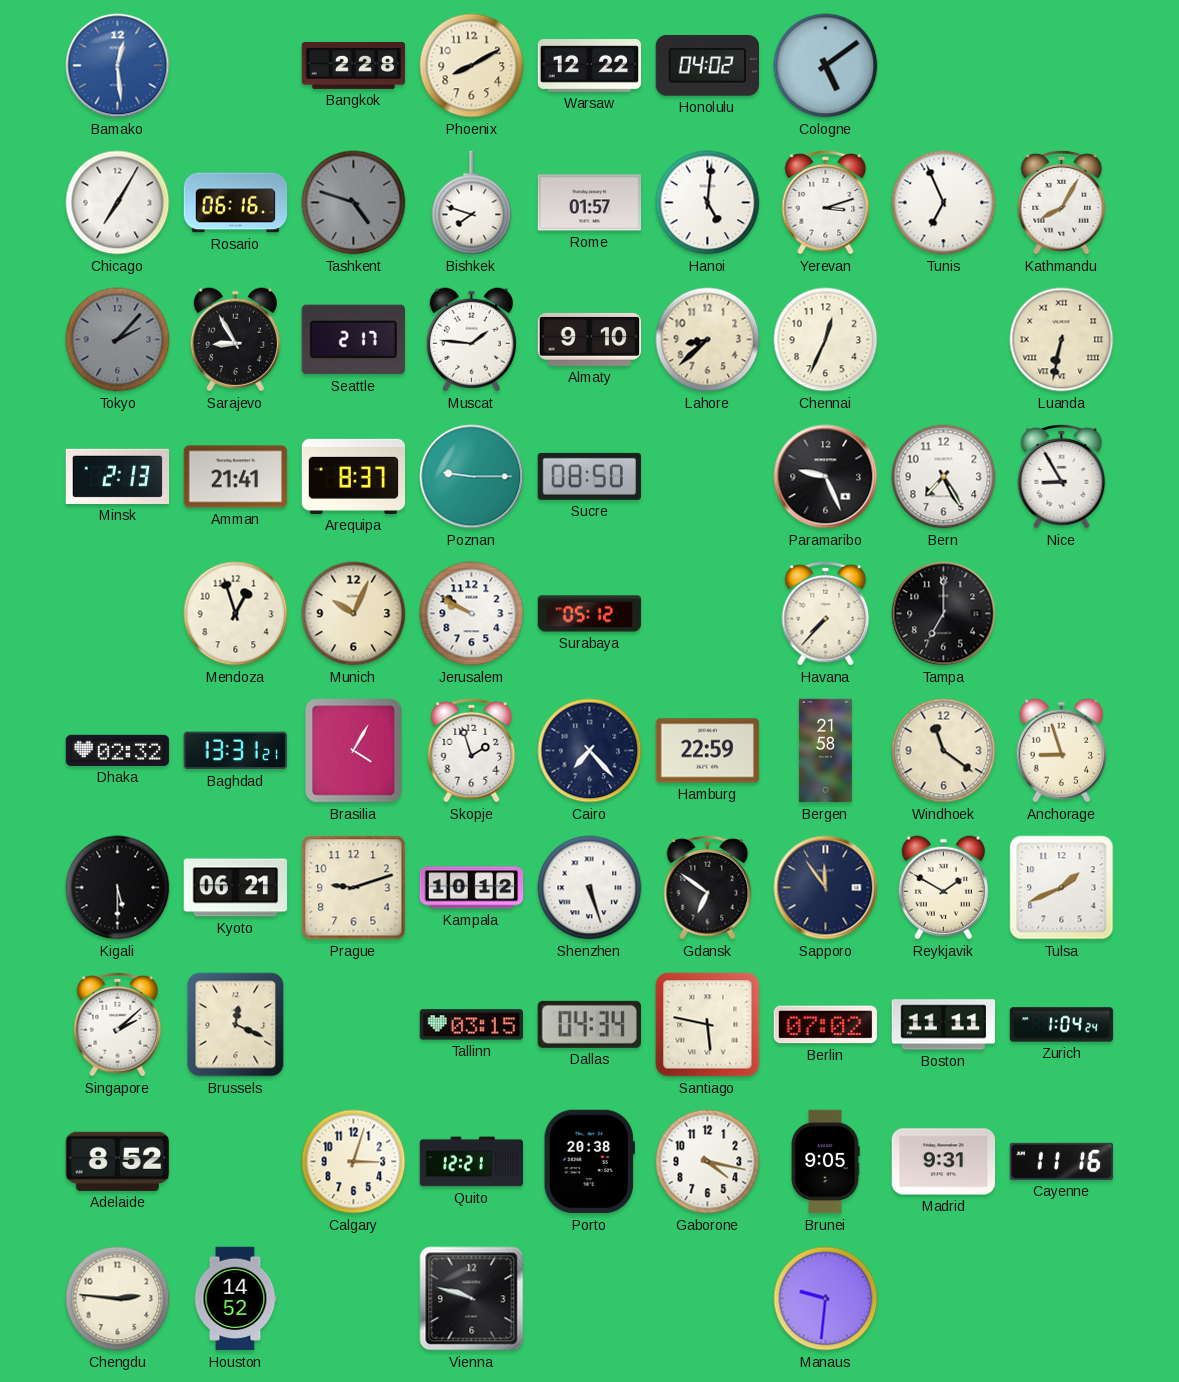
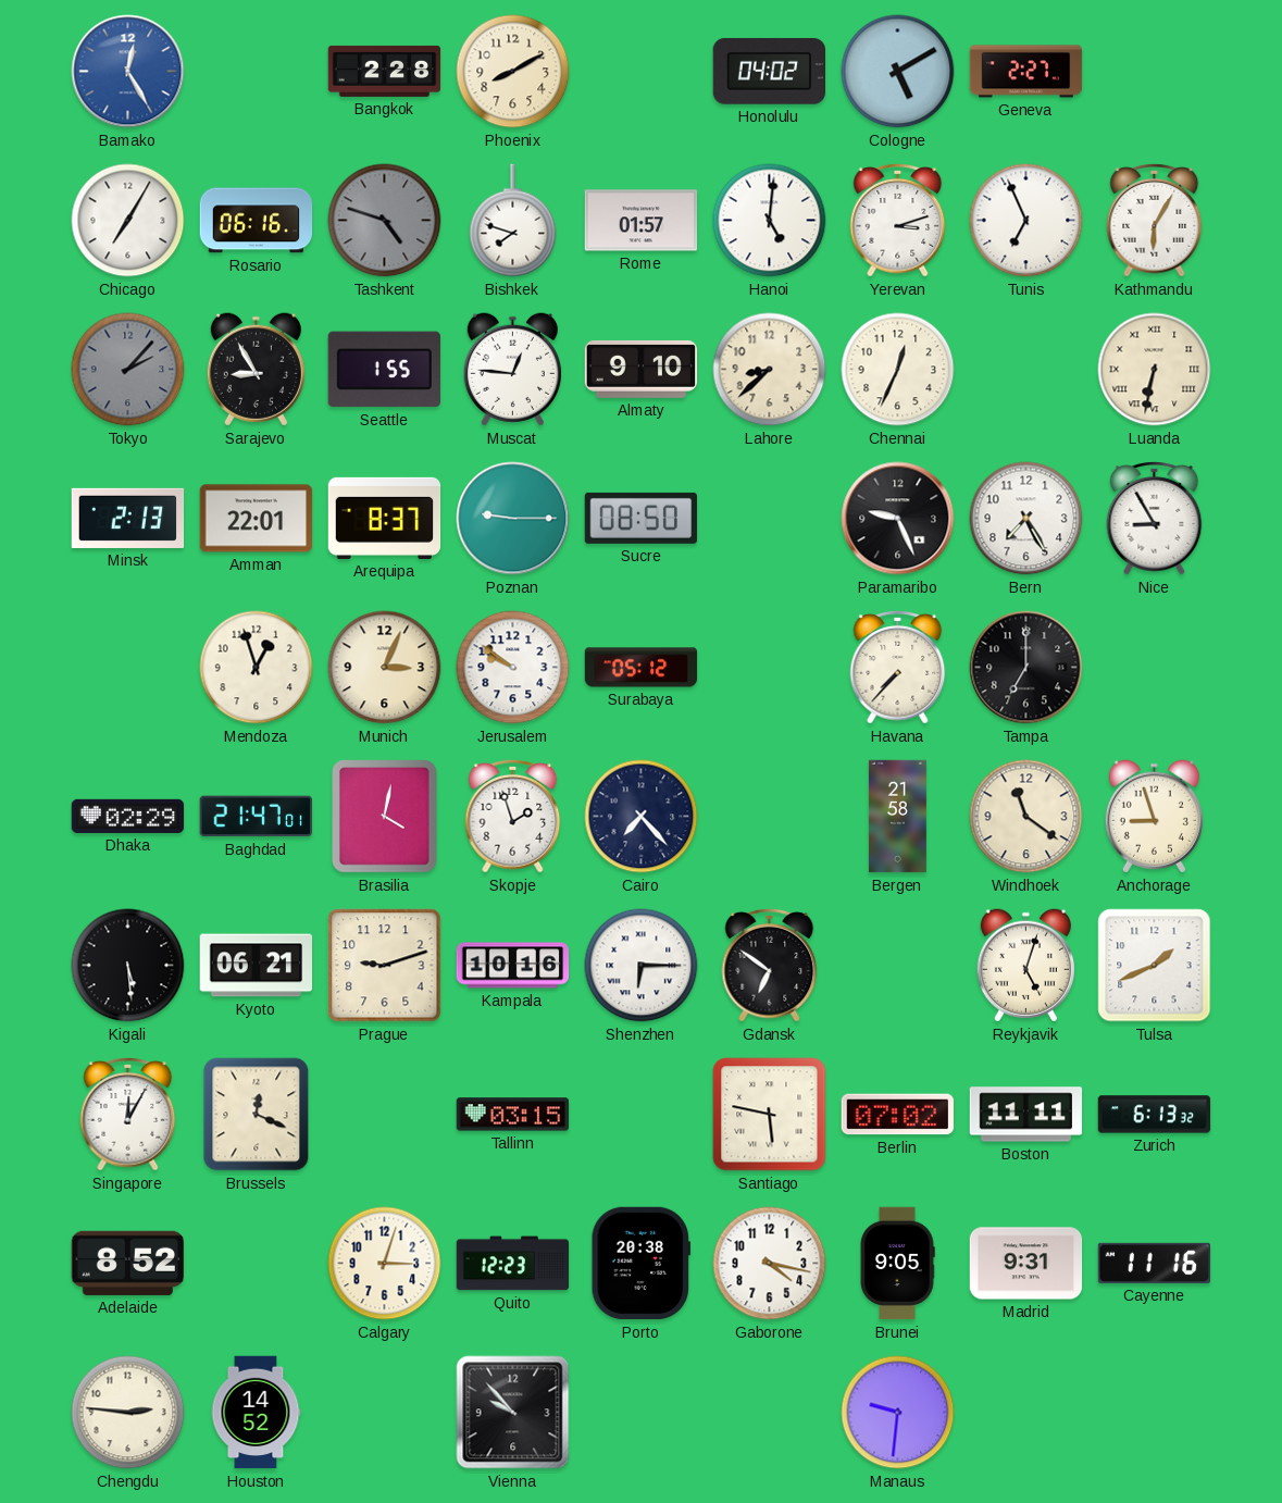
Bamako: 12:29 -> 12:25
Warsaw: 12:22 -> none
Cologne: 5:09 -> 5:10
Geneva: none -> 2:27
Kathmandu: 8:05 -> 6:05
Seattle: 2:17 -> 1:55
Muscat: 1:46 -> 12:46
Amman: 21:41 -> 22:01
Munich: 10:04 -> 3:04
Jerusalem: 9:50 -> 9:51
Dhaka: 02:32 -> 02:29
Baghdad: 13:31 -> 21:47
Brasilia: 4:05 -> 4:02
Hamburg: 22:59 -> none
Kigali: 5:30 -> 5:29
Kampala: 10:12 -> 10:16
Shenzhen: 5:27 -> 6:15
Sapporo: 11:54 -> none
Reykjavik: 1:50 -> 5:03
Singapore: 2:08 -> 12:05
Dallas: 04:34 -> none
Zurich: 1:04 -> 6:13
Quito: 12:21 -> 12:23
Vienna: 9:48 -> 9:53
